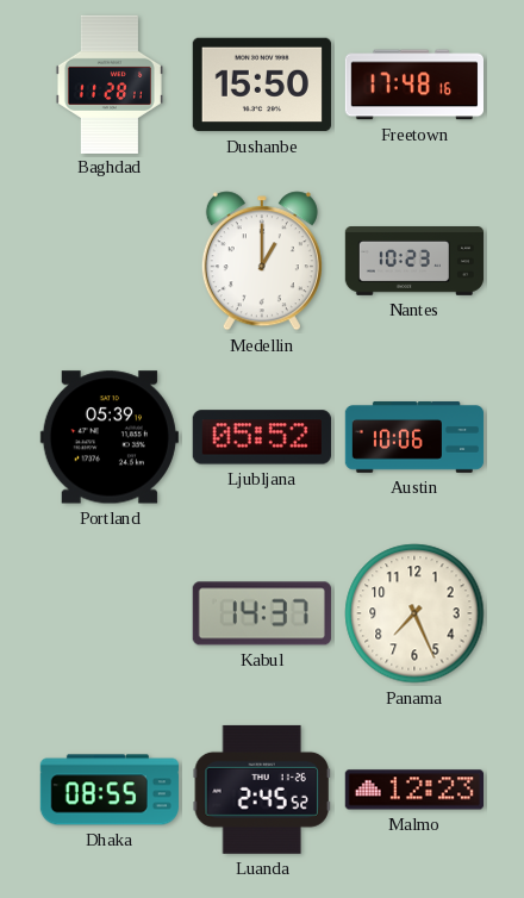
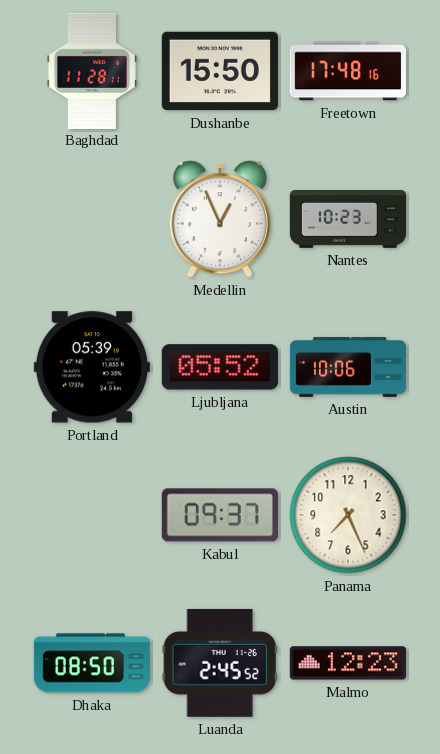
Medellin: 1:00 -> 12:56
Kabul: 14:37 -> 09:37
Dhaka: 08:55 -> 08:50
